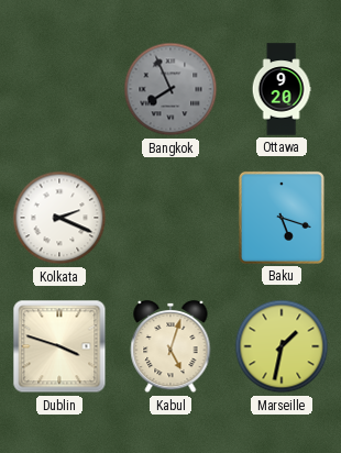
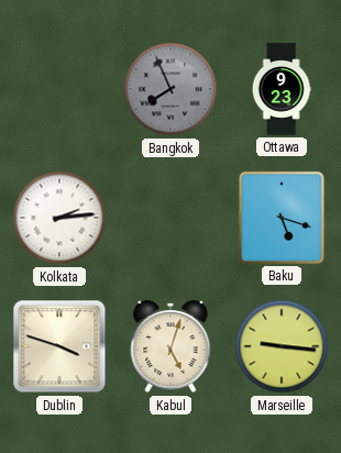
Ottawa: 9:20 -> 9:23
Kolkata: 2:19 -> 2:14
Marseille: 1:32 -> 9:16
